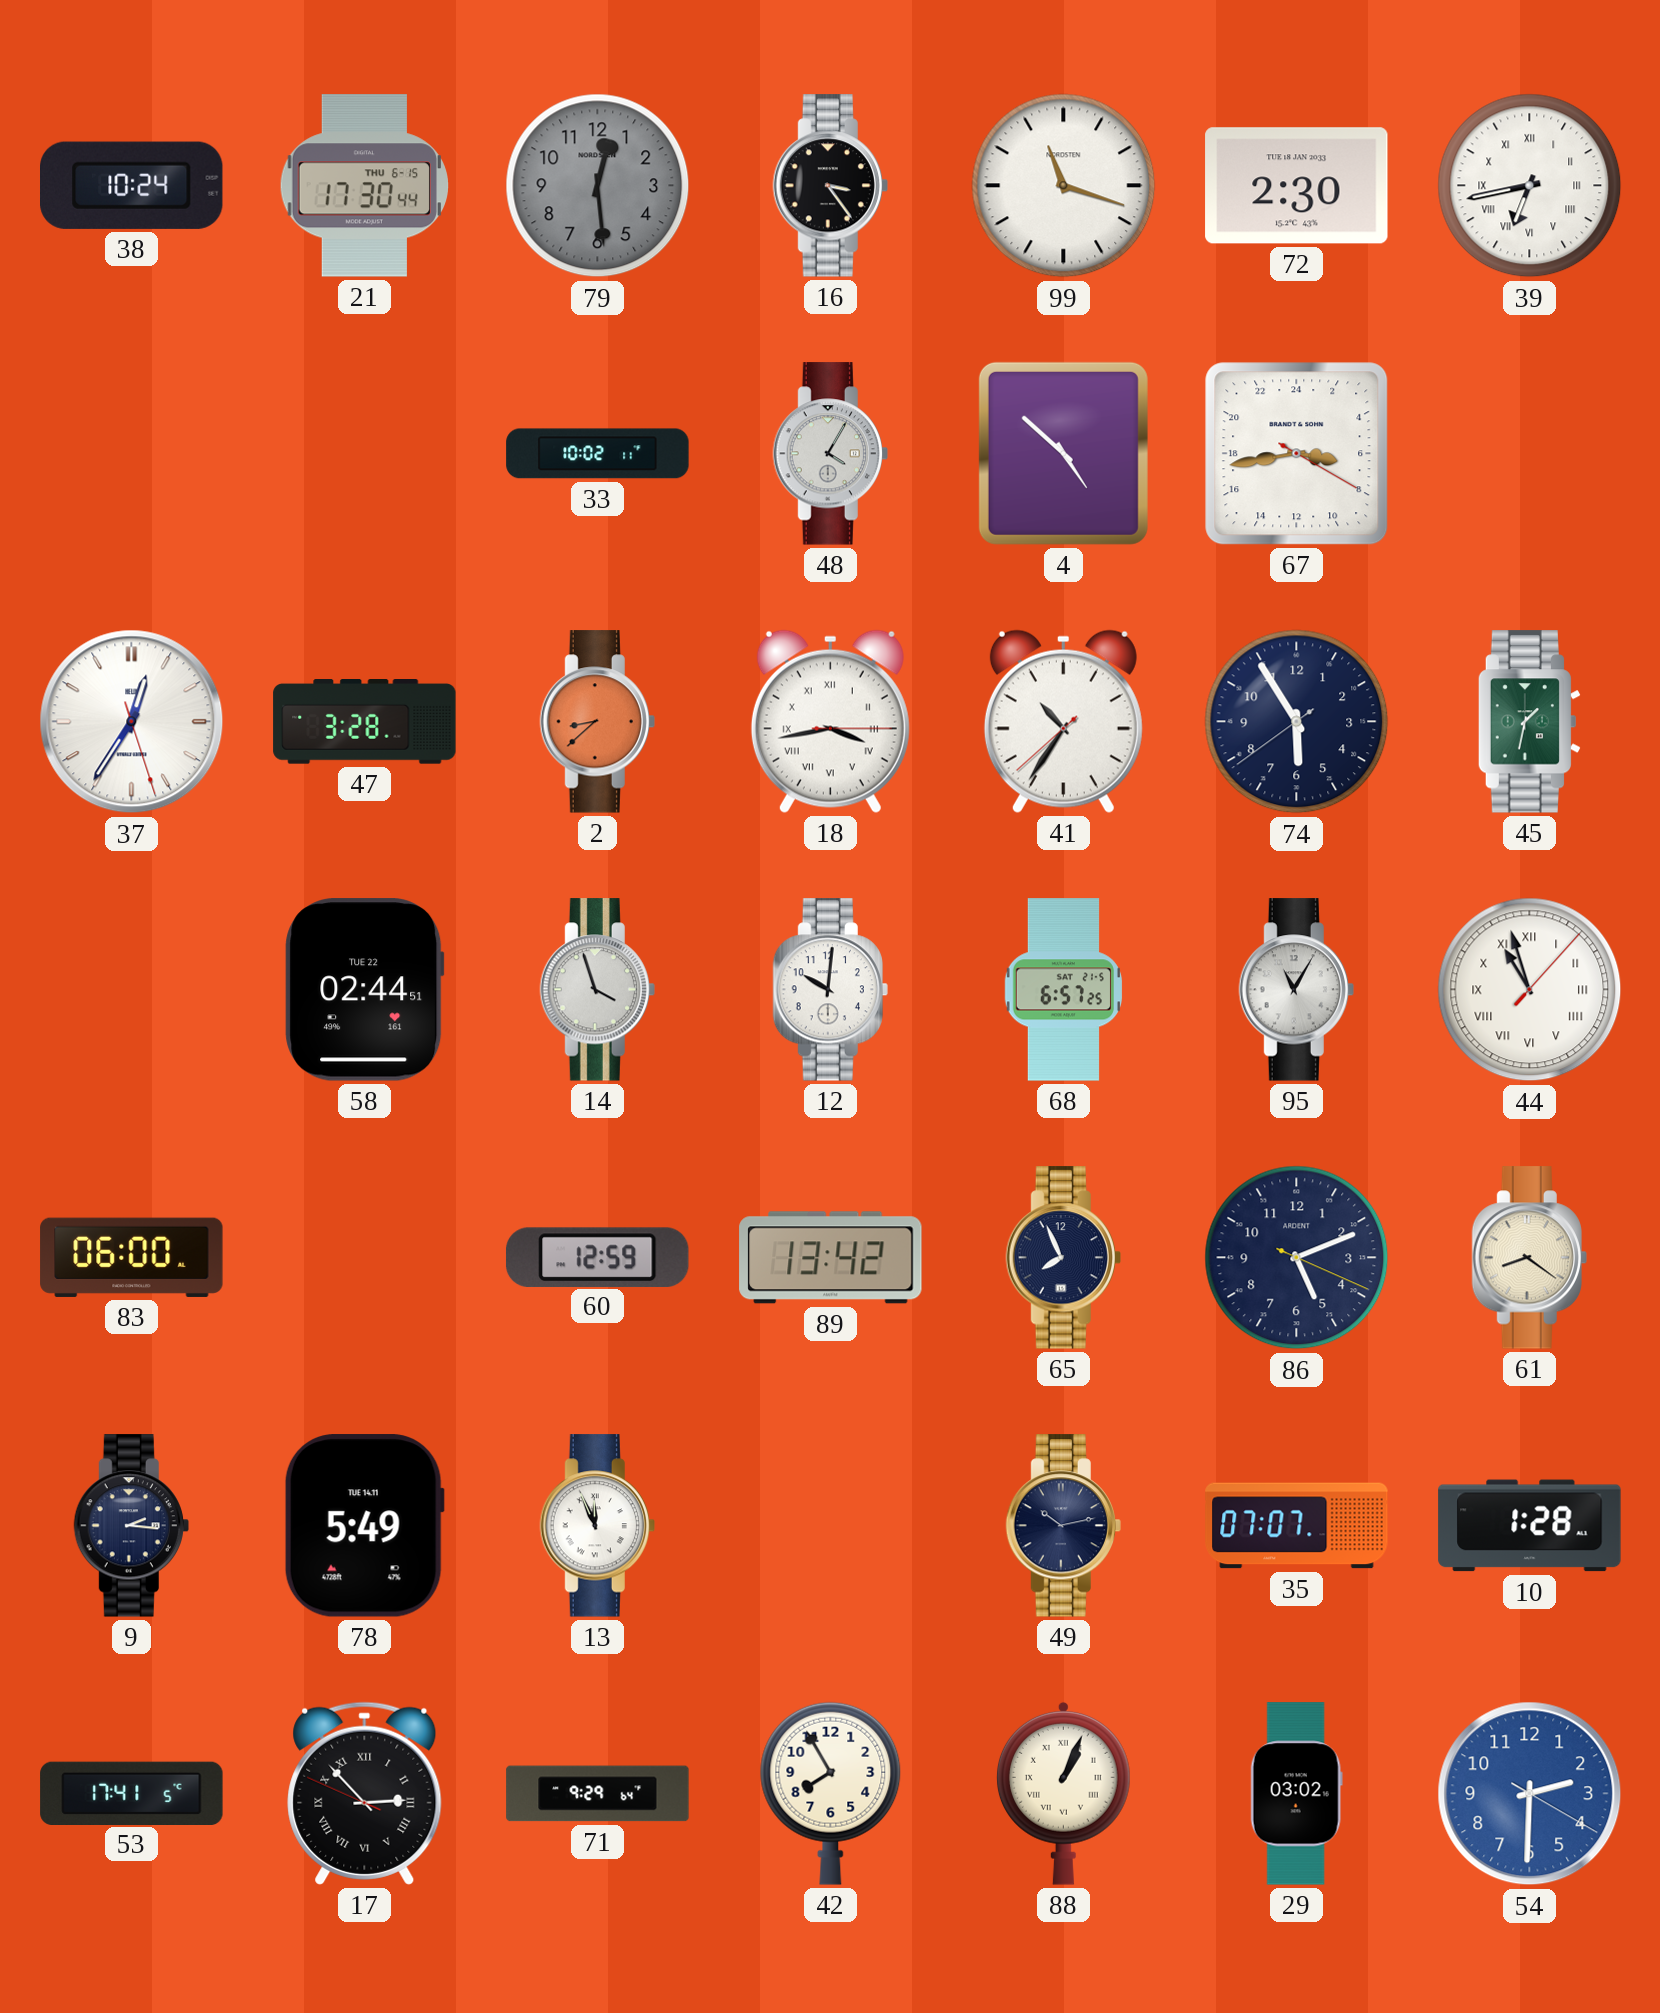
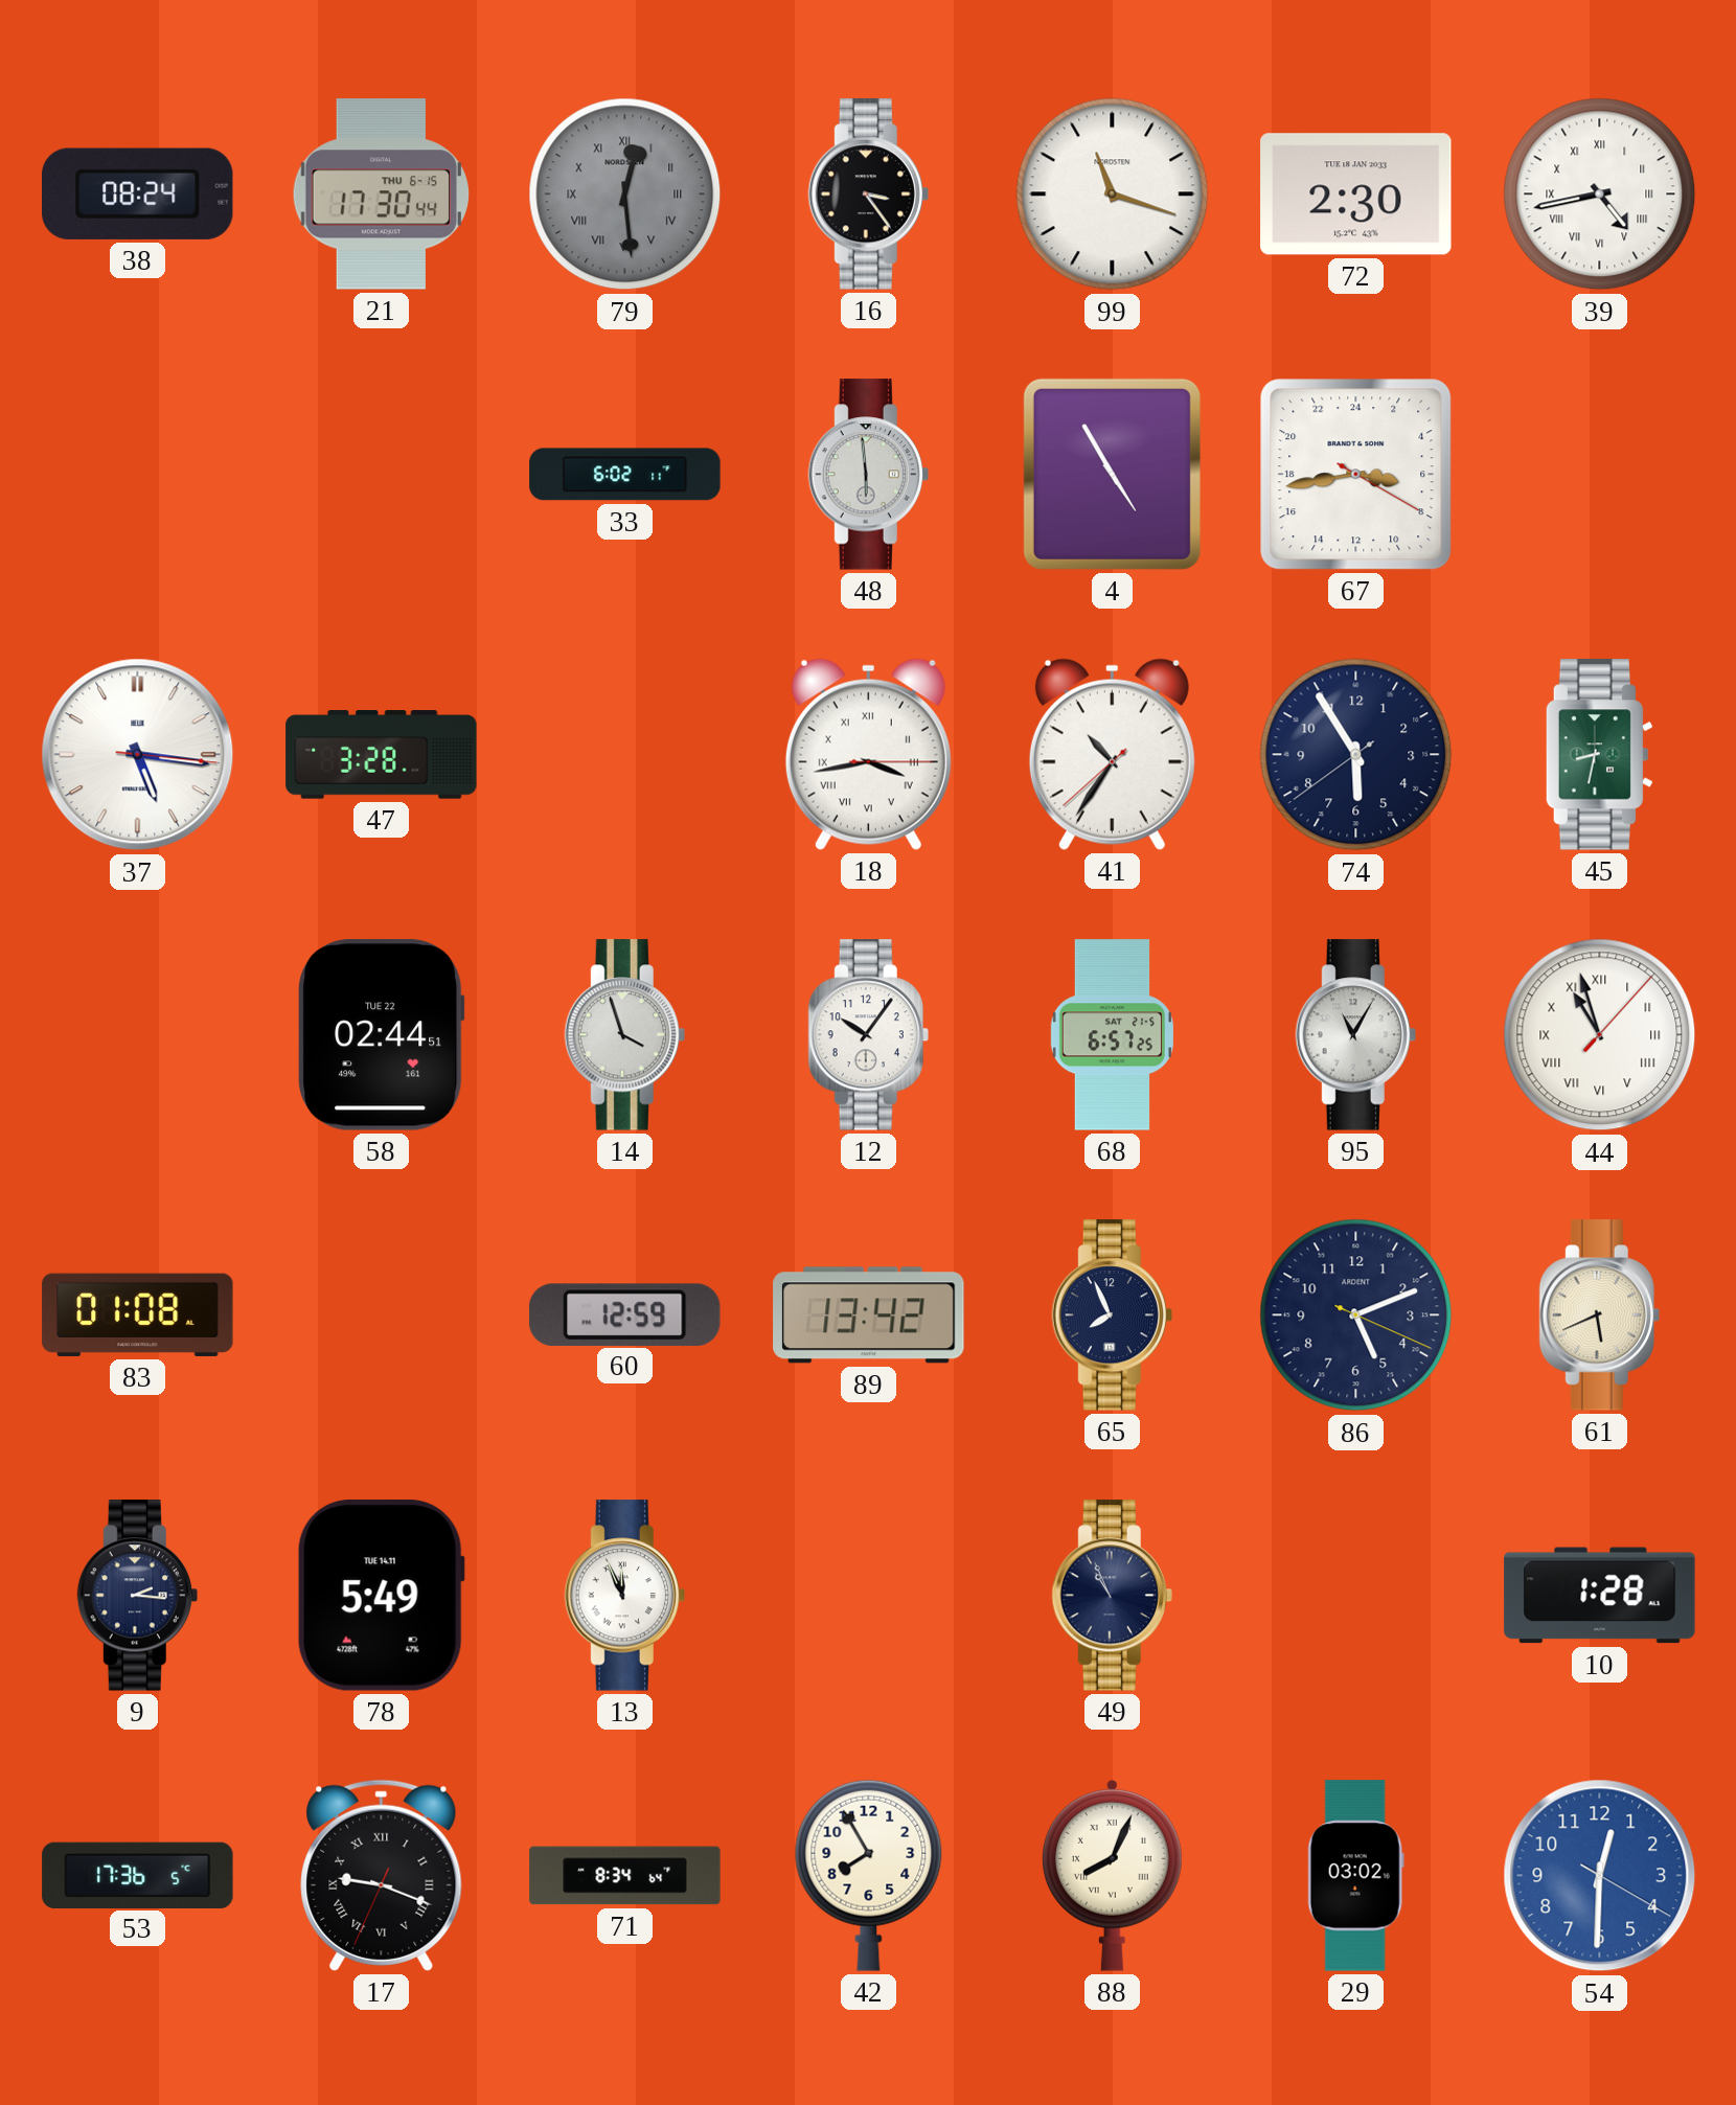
38: 10:24 -> 08:24
79 numerals: Arabic -> Roman
39: 6:43 -> 4:43
33: 10:02 -> 6:02
48: 4:05 -> 5:59
4: 4:52 -> 4:55
37: 12:35 -> 5:16
2: 8:38 -> none
45: 1:32 -> 8:32
12: 10:01 -> 10:06
83: 06:00 -> 01:08
61: 8:21 -> 5:41
49: 10:13 -> 10:56
35: 07:07 -> none
53: 17:41 -> 17:36
17: 2:52 -> 9:18
71: 9:29 -> 8:34
88: 1:04 -> 8:04
54: 2:30 -> 12:30
